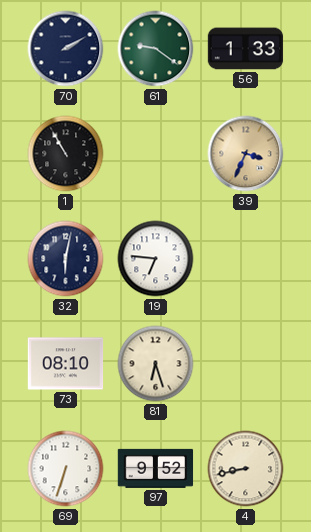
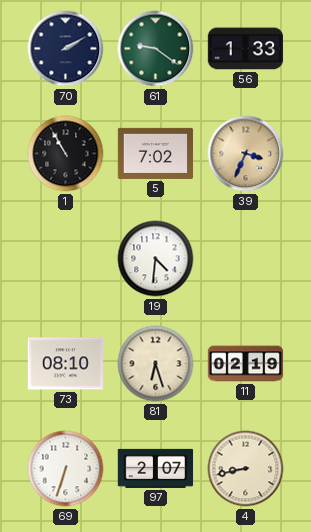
5: none -> 7:02
32: 6:02 -> none
19: 6:46 -> 4:31
11: none -> 02:19
97: 9:52 -> 2:07
